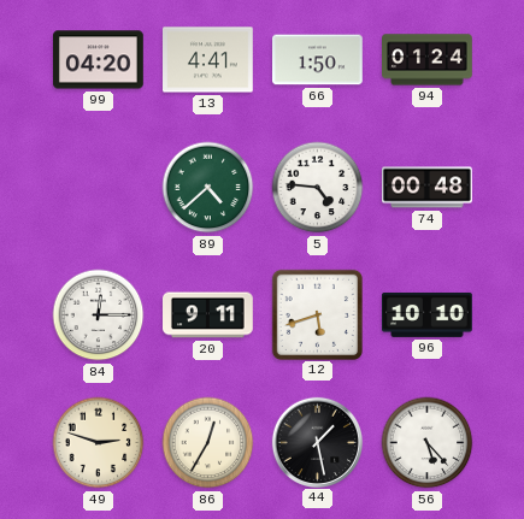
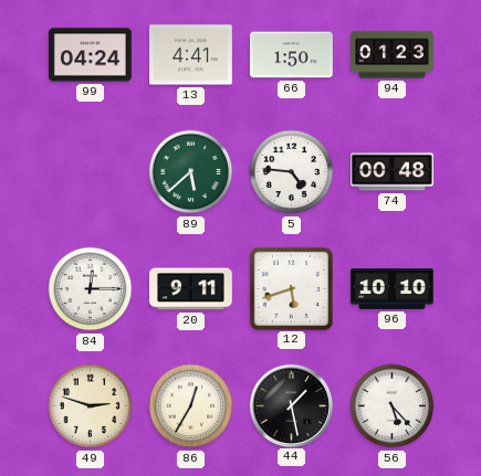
99: 04:20 -> 04:24
94: 01:24 -> 01:23
89: 4:38 -> 5:38
